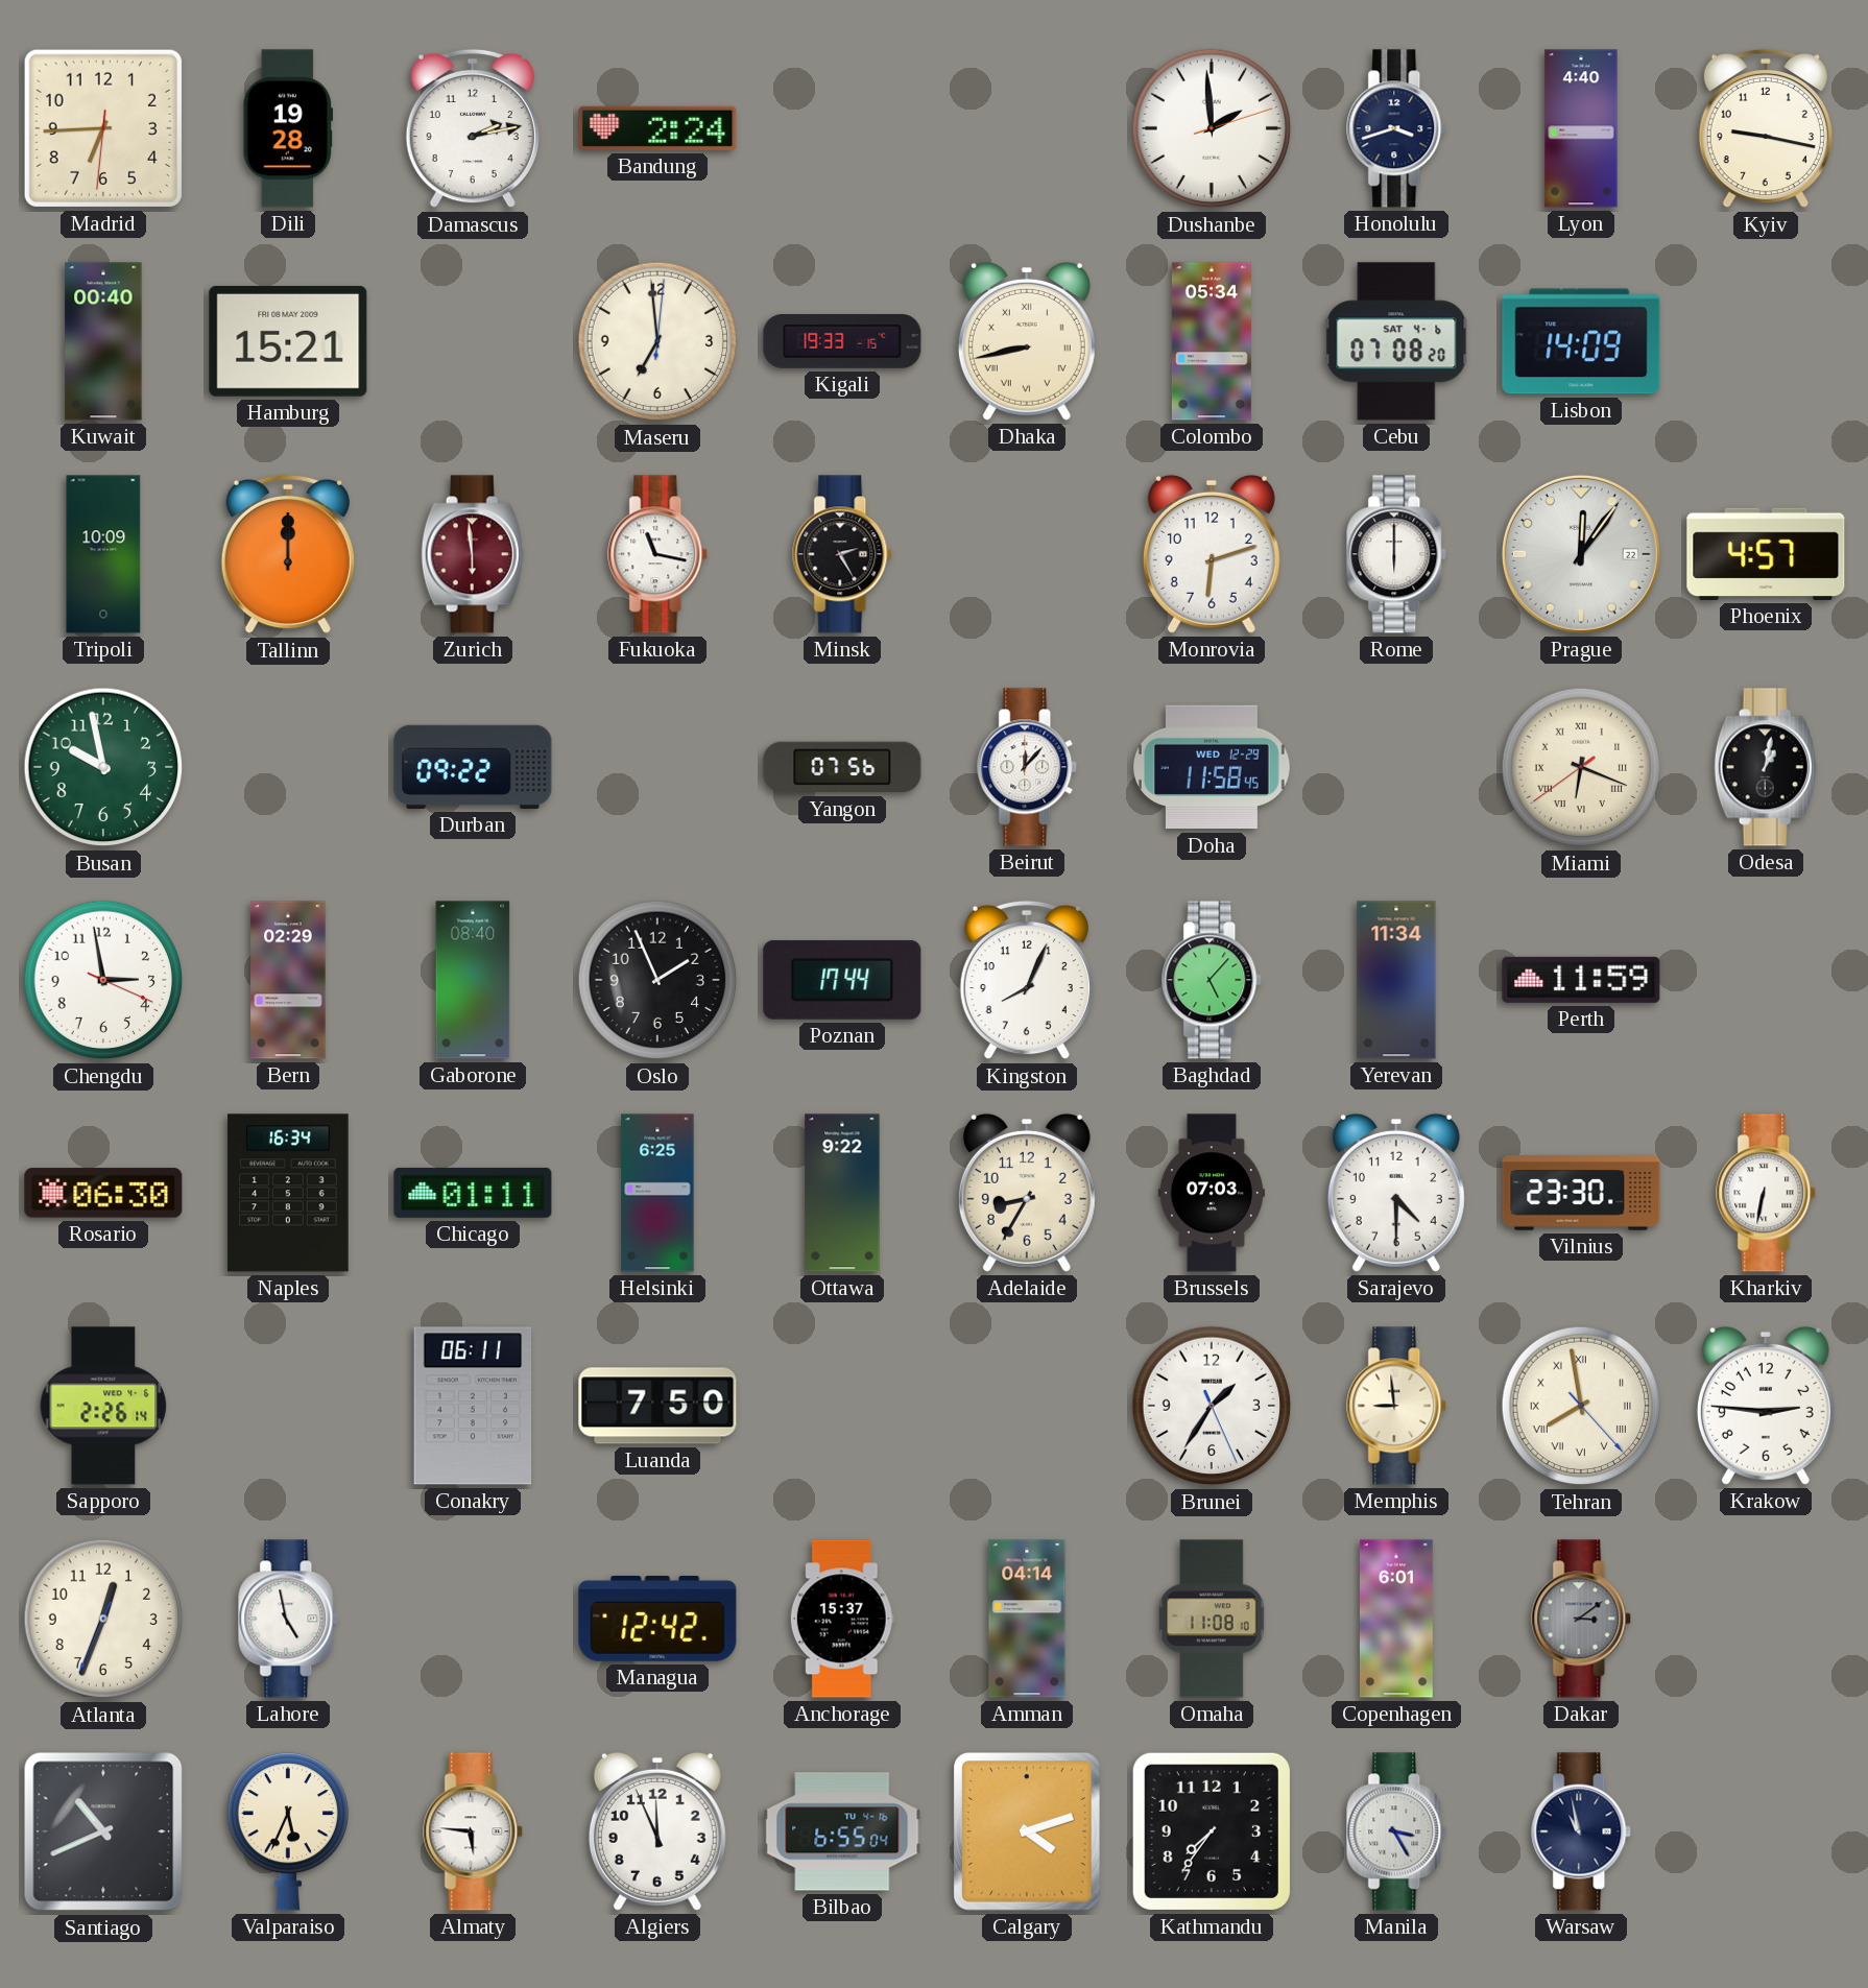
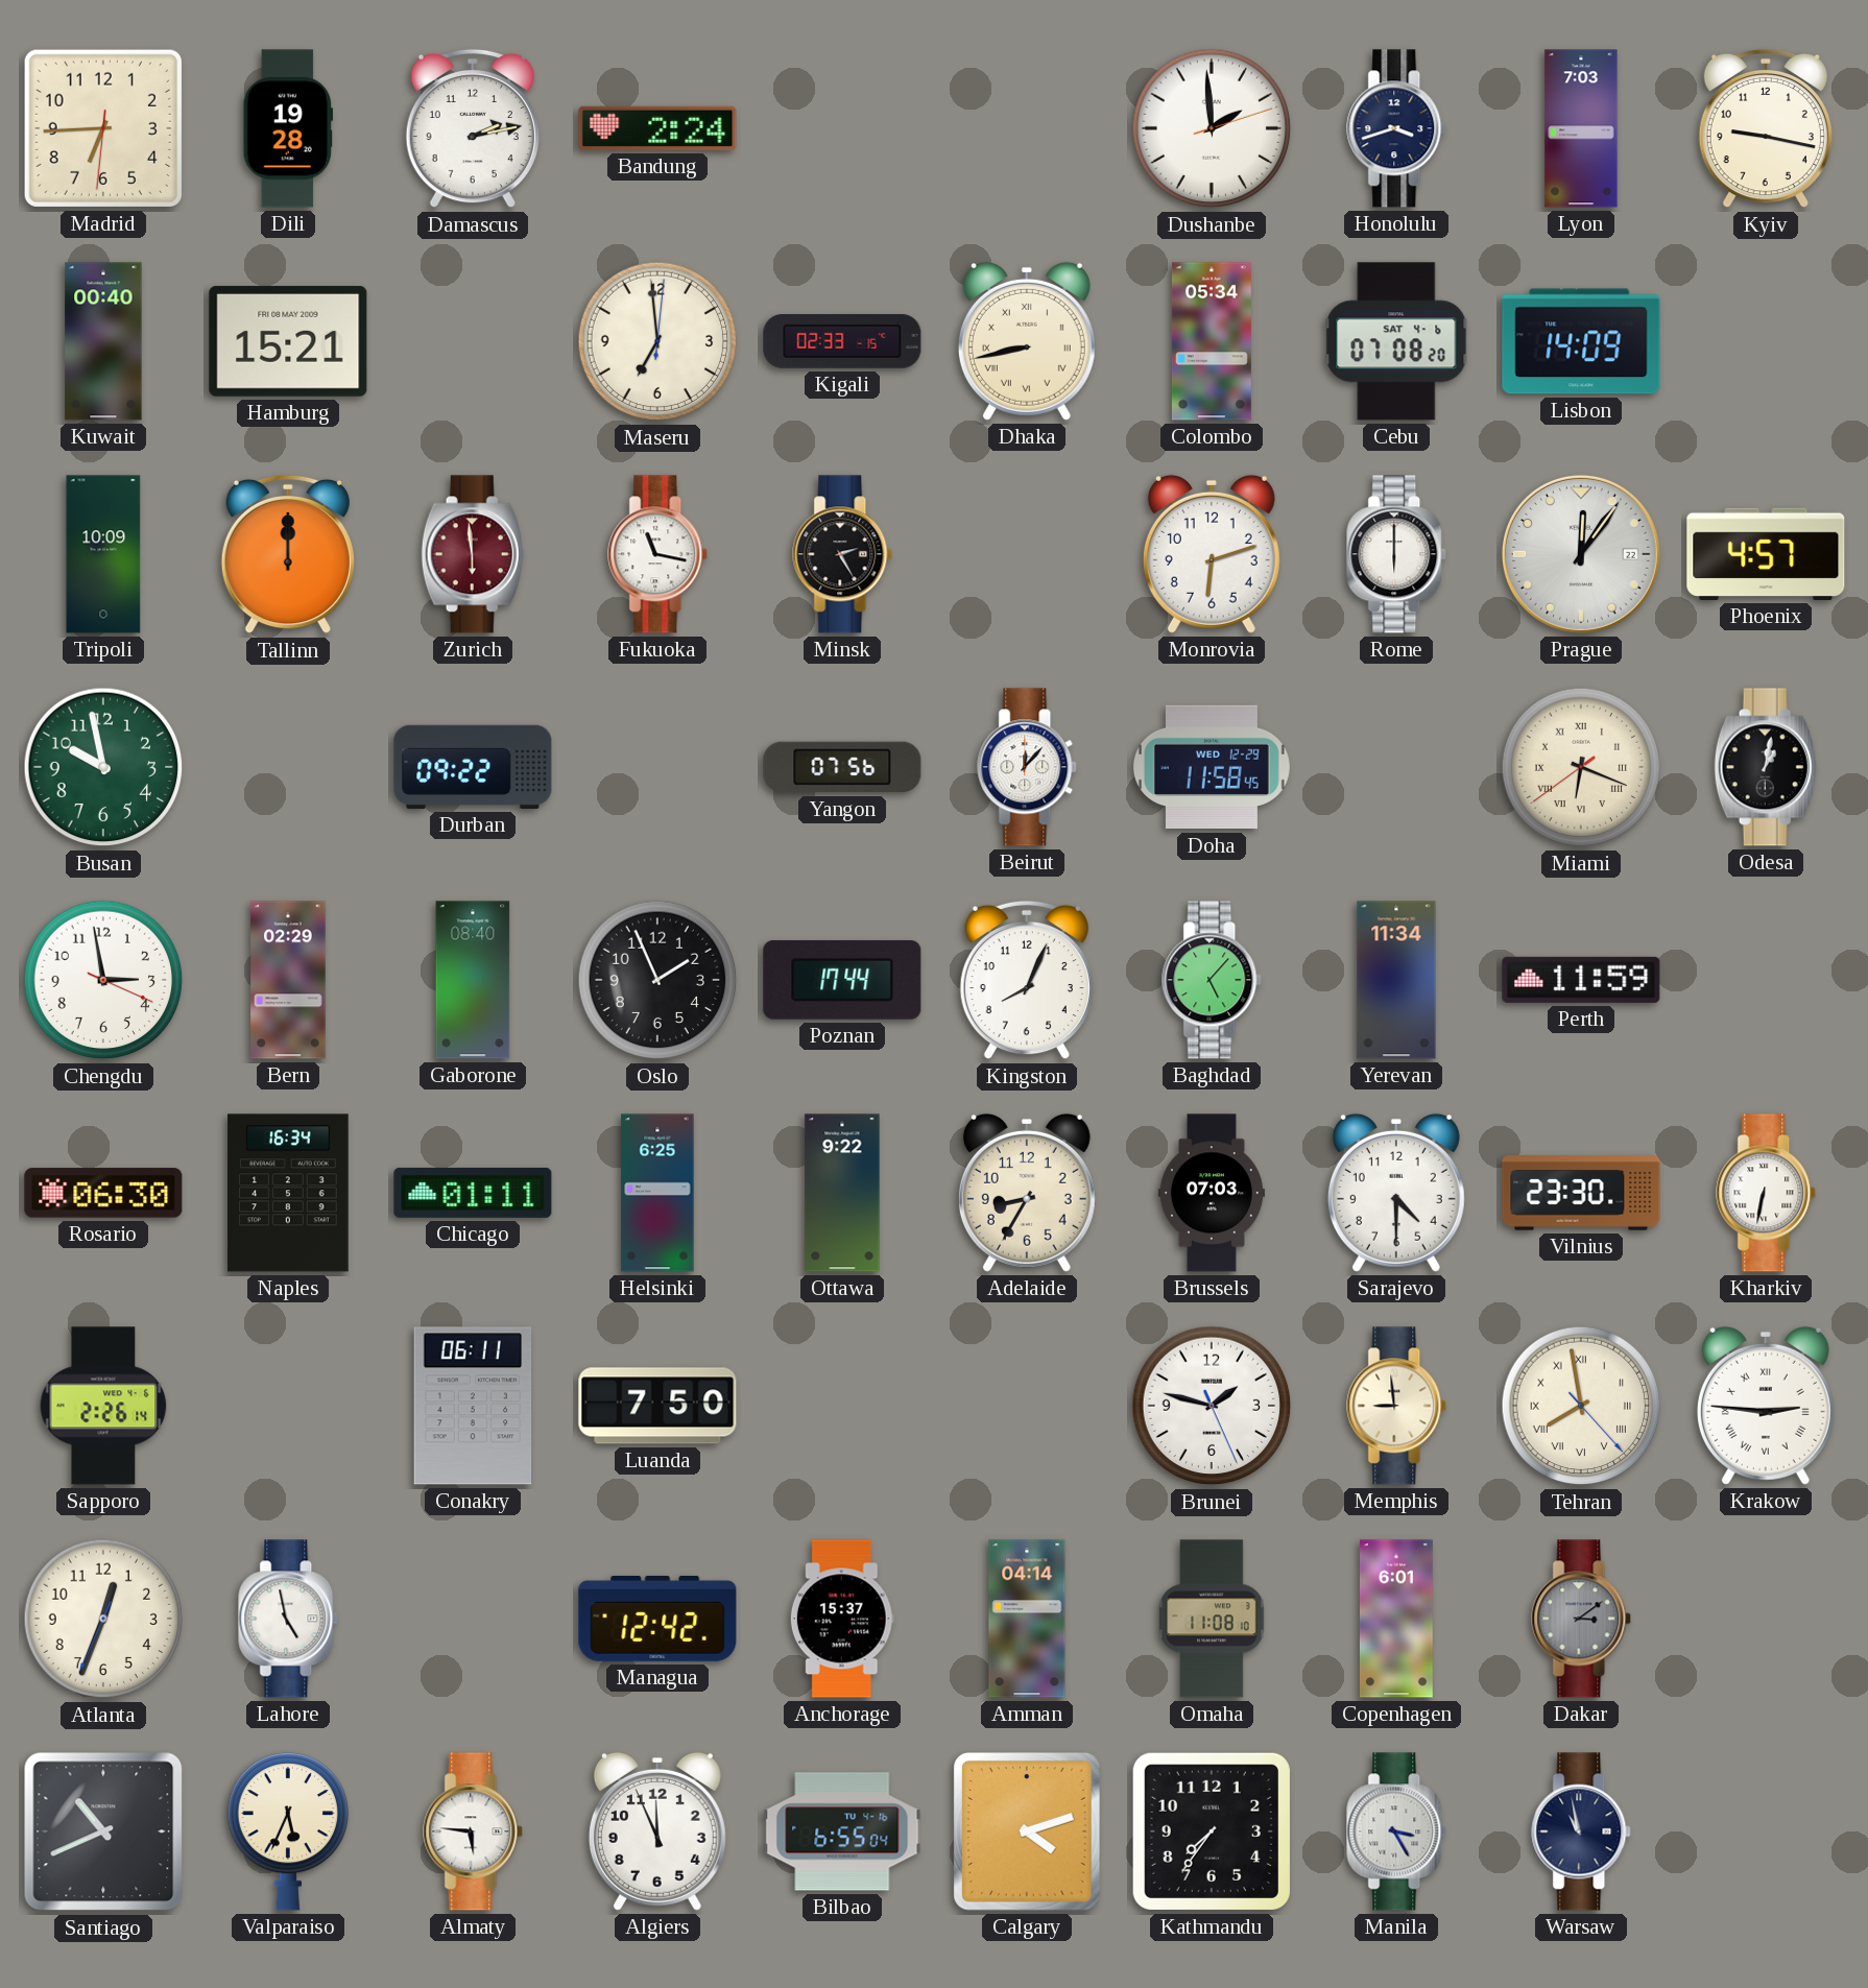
Lyon: 4:40 -> 7:03
Kigali: 19:33 -> 02:33
Brunei: 1:35 -> 1:47
Krakow numerals: Arabic -> Roman
